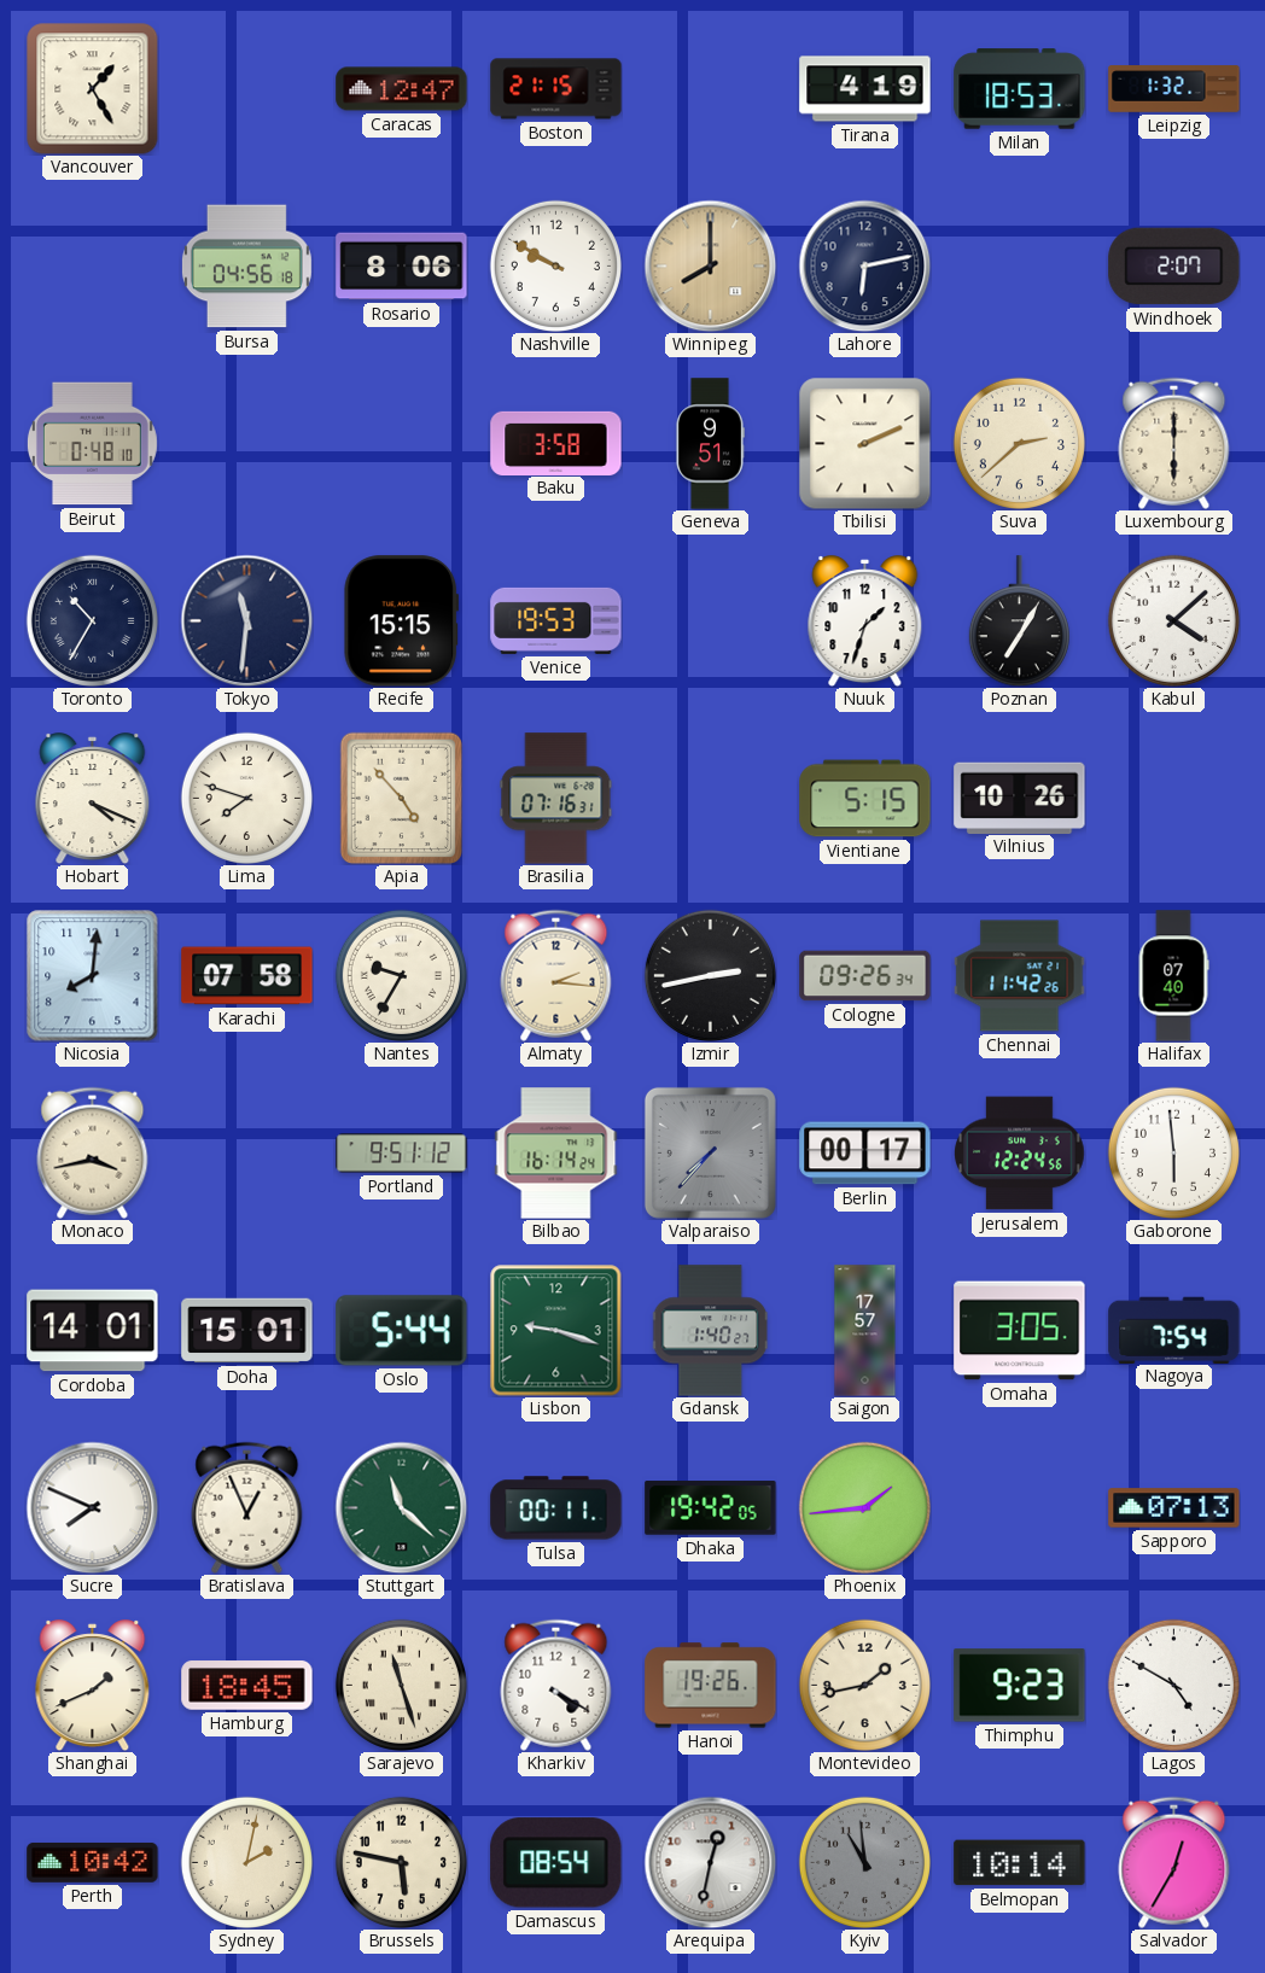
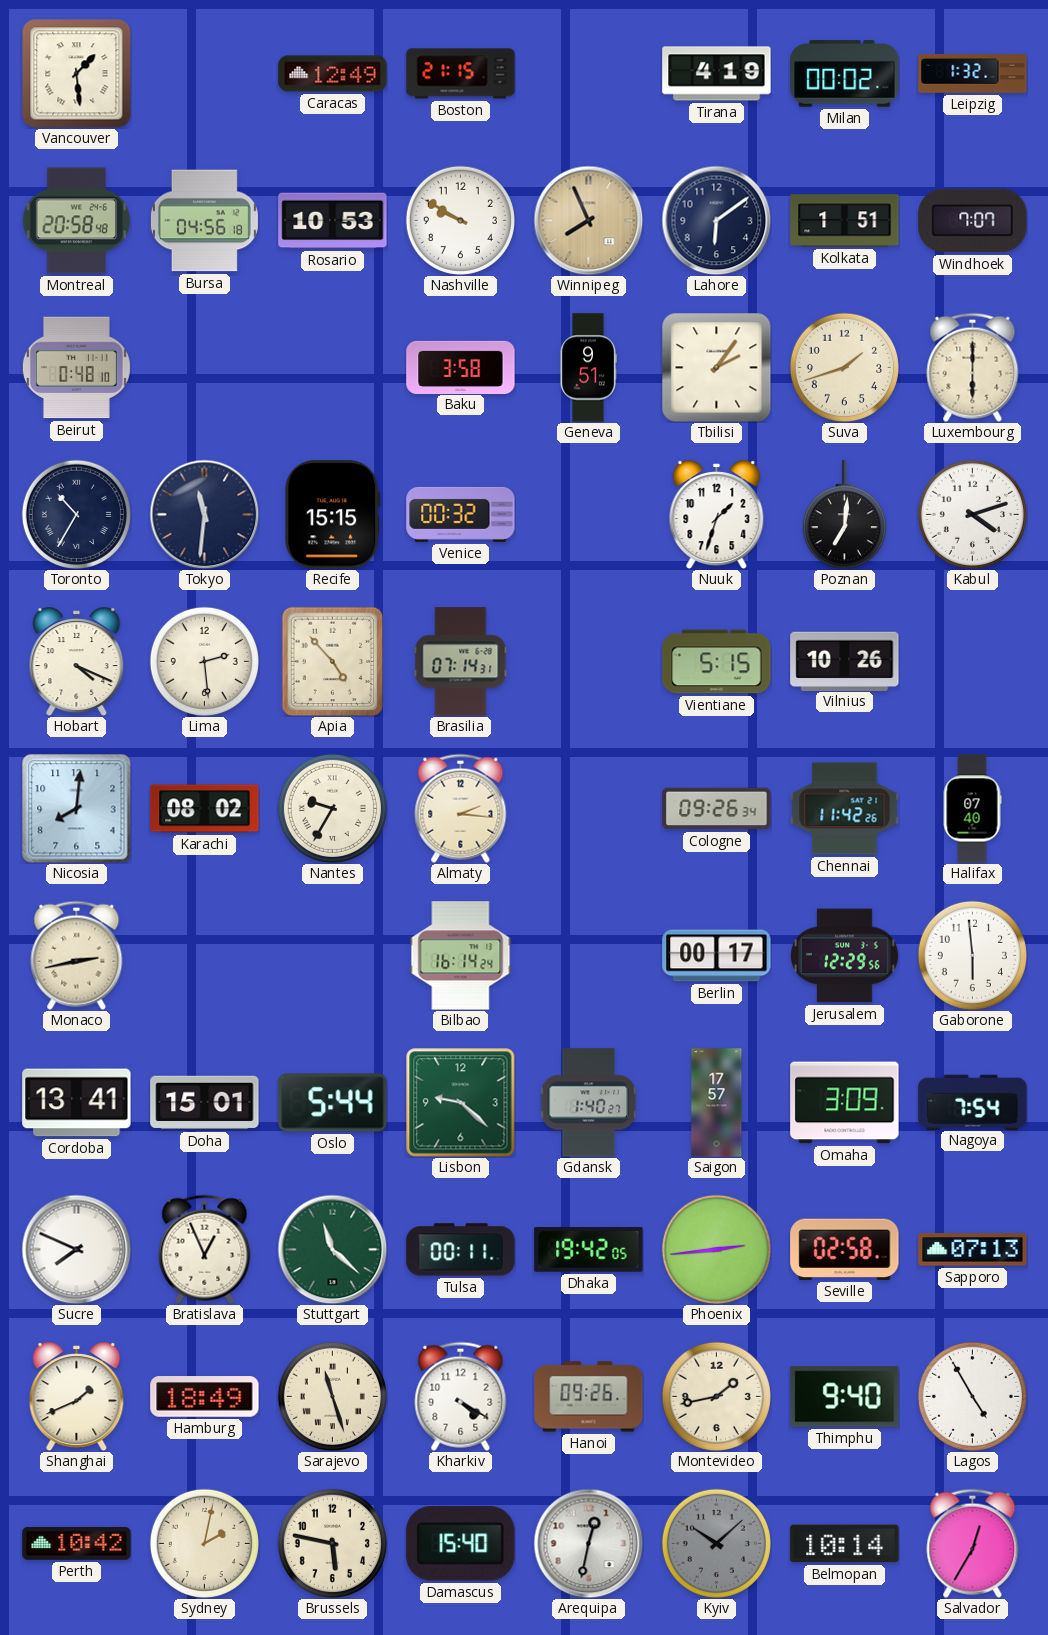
Vancouver: 1:25 -> 1:29
Caracas: 12:47 -> 12:49
Milan: 18:53 -> 00:02
Montreal: none -> 20:58
Rosario: 8:06 -> 10:53
Winnipeg: 8:00 -> 7:56
Lahore: 6:13 -> 6:09
Kolkata: none -> 1:51
Windhoek: 2:07 -> 7:07
Tbilisi: 2:11 -> 2:06
Suva: 2:38 -> 1:42
Venice: 19:53 -> 00:32
Poznan: 7:05 -> 7:01
Kabul: 4:08 -> 4:12
Lima: 7:48 -> 2:29
Brasilia: 07:16 -> 07:14
Karachi: 07:58 -> 08:02
Izmir: 2:43 -> none
Monaco: 3:43 -> 2:43
Portland: 9:51 -> none
Valparaiso: 7:37 -> none
Jerusalem: 12:24 -> 12:29
Cordoba: 14:01 -> 13:41
Lisbon: 9:18 -> 9:22
Omaha: 3:05 -> 3:09
Phoenix: 1:44 -> 2:44
Seville: none -> 02:58
Hamburg: 18:45 -> 18:49
Hanoi: 19:26 -> 09:26
Thimphu: 9:23 -> 9:40
Lagos: 4:50 -> 4:55
Damascus: 08:54 -> 15:40
Kyiv: 10:59 -> 10:08
